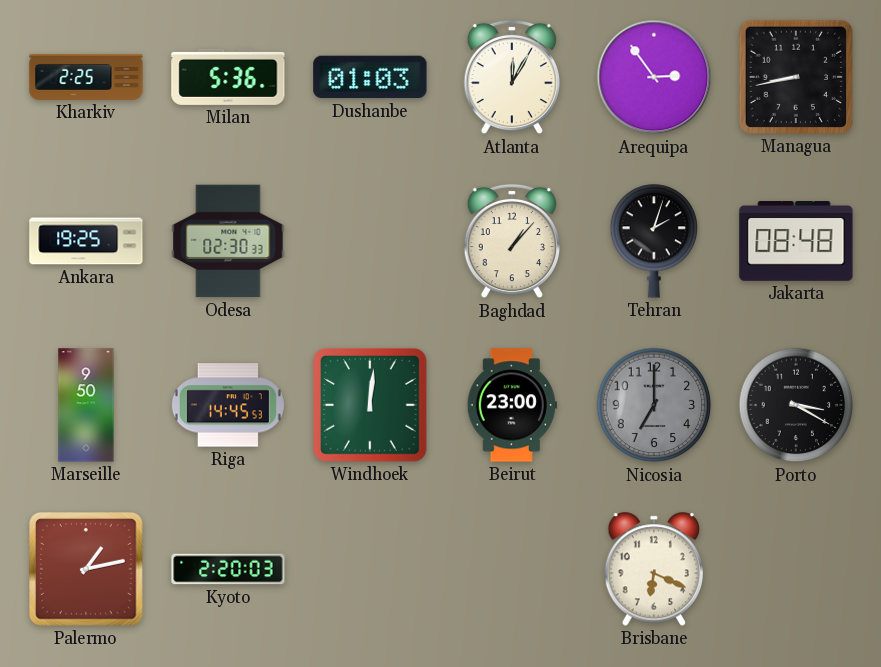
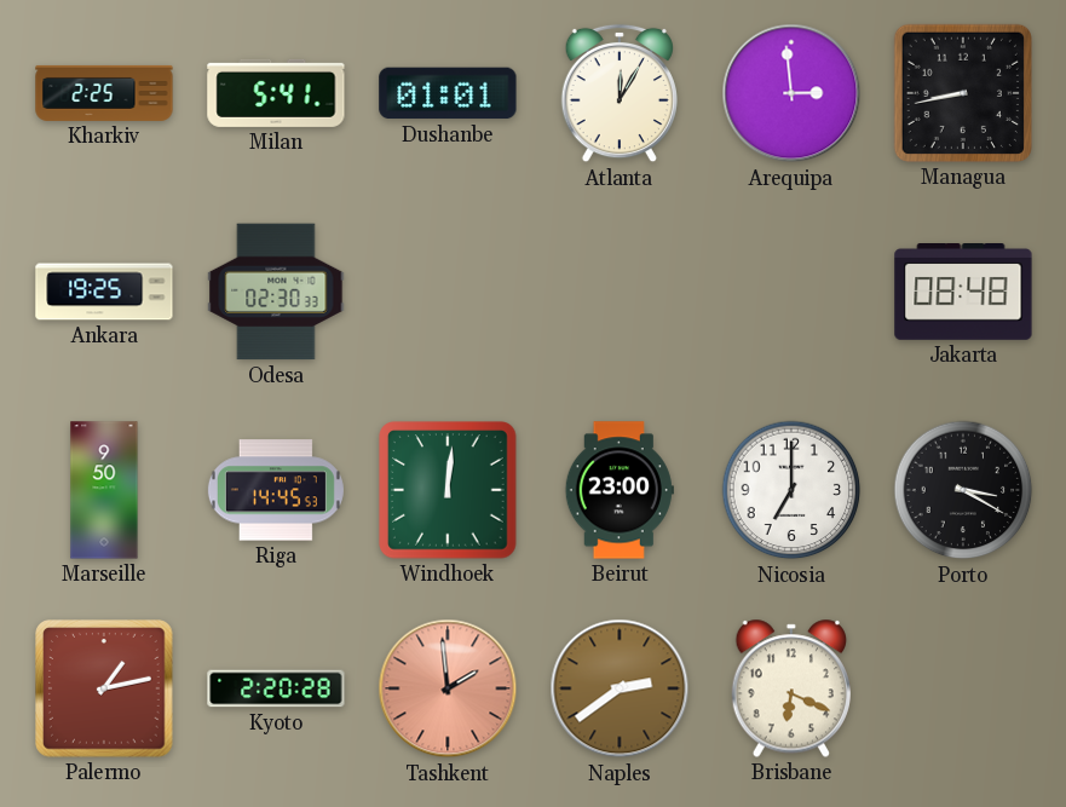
Milan: 5:36 -> 5:41
Dushanbe: 01:03 -> 01:01
Arequipa: 2:54 -> 2:59
Baghdad: 1:07 -> none
Tehran: 2:03 -> none
Nicosia dial: grey -> white
Kyoto: 2:20:03 -> 2:20:28
Tashkent: none -> 1:59
Naples: none -> 2:39
